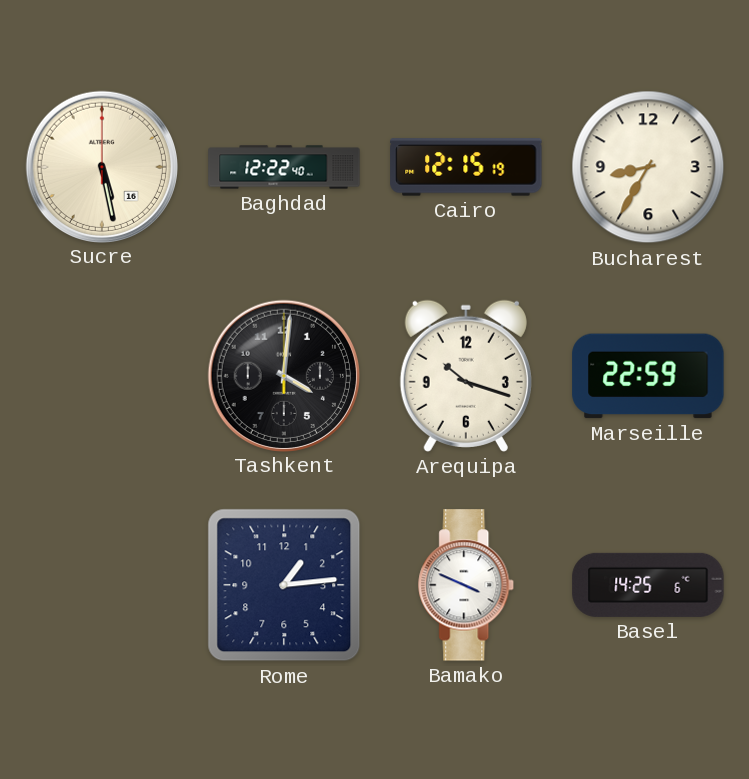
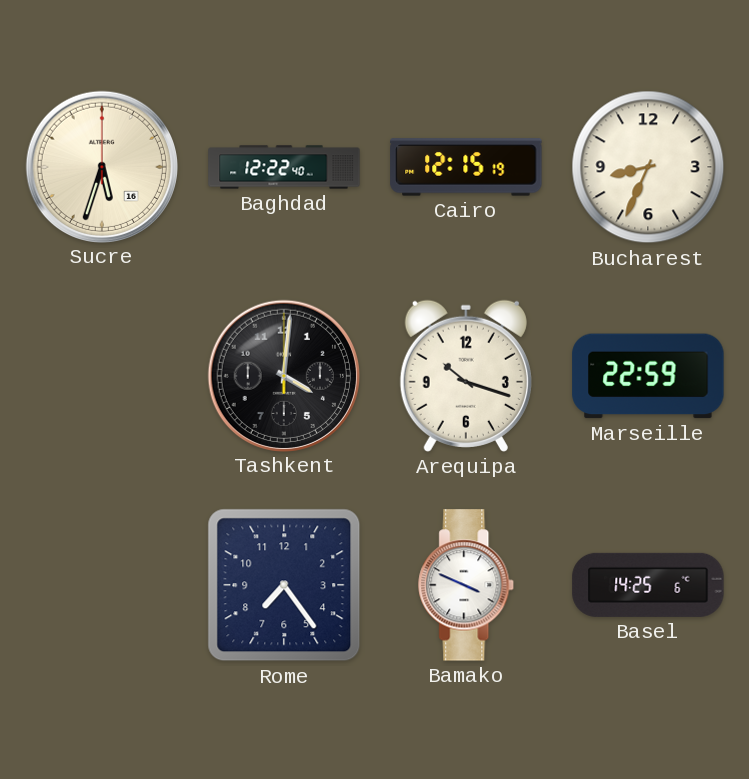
Sucre: 5:28 -> 5:33
Bucharest: 8:35 -> 8:34
Rome: 1:14 -> 7:24
